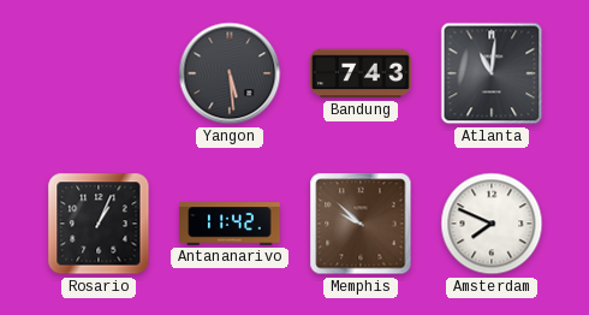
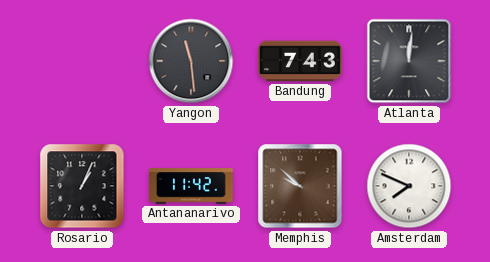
Yangon: 5:29 -> 11:29
Atlanta: 11:01 -> 12:01
